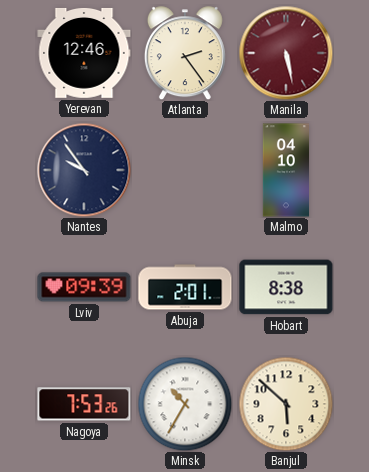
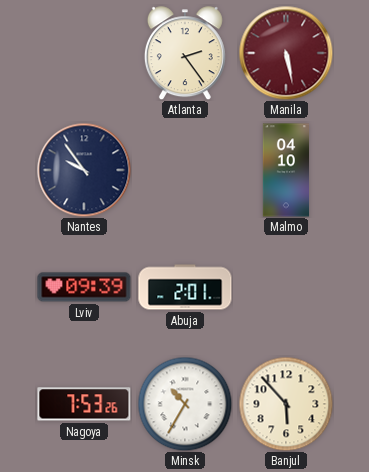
Yerevan: 12:46 -> none
Hobart: 8:38 -> none
Banjul: 5:52 -> 5:53
